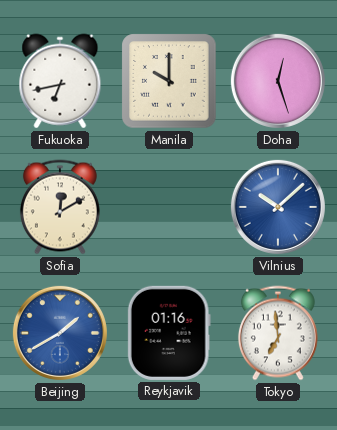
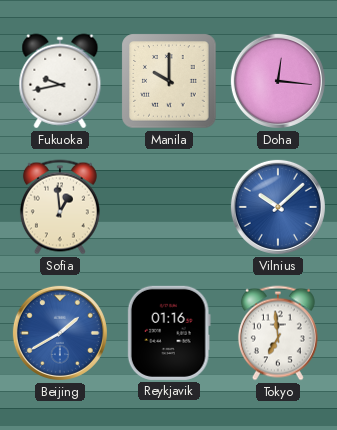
Fukuoka: 6:43 -> 9:43
Doha: 12:27 -> 12:16
Sofia: 12:10 -> 12:59
